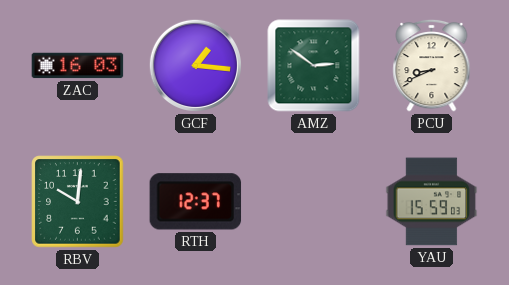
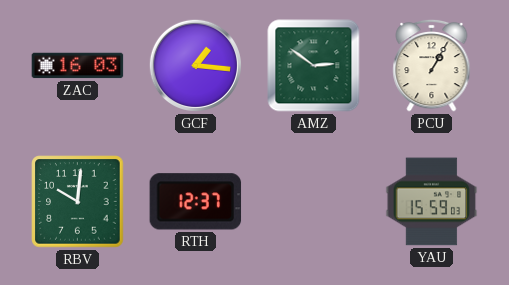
PCU: 8:41 -> 1:05
